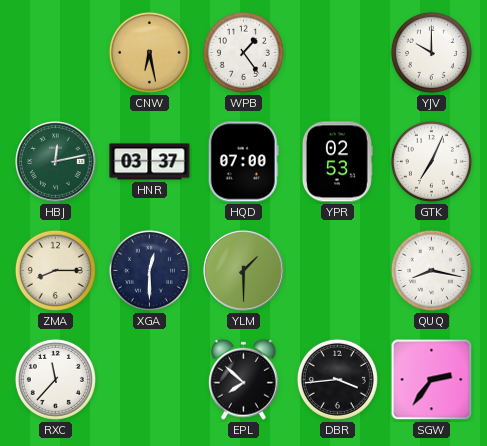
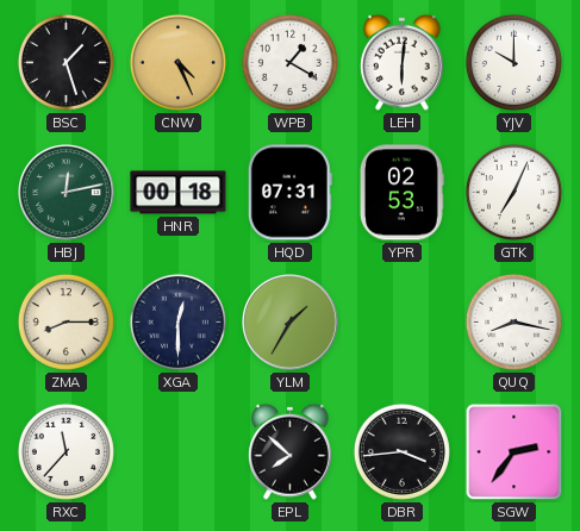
BSC: none -> 1:27
CNW: 6:28 -> 4:26
WPB: 1:24 -> 1:20
LEH: none -> 6:01
HNR: 03:37 -> 00:18
HQD: 07:00 -> 07:31
YLM: 1:30 -> 1:35
